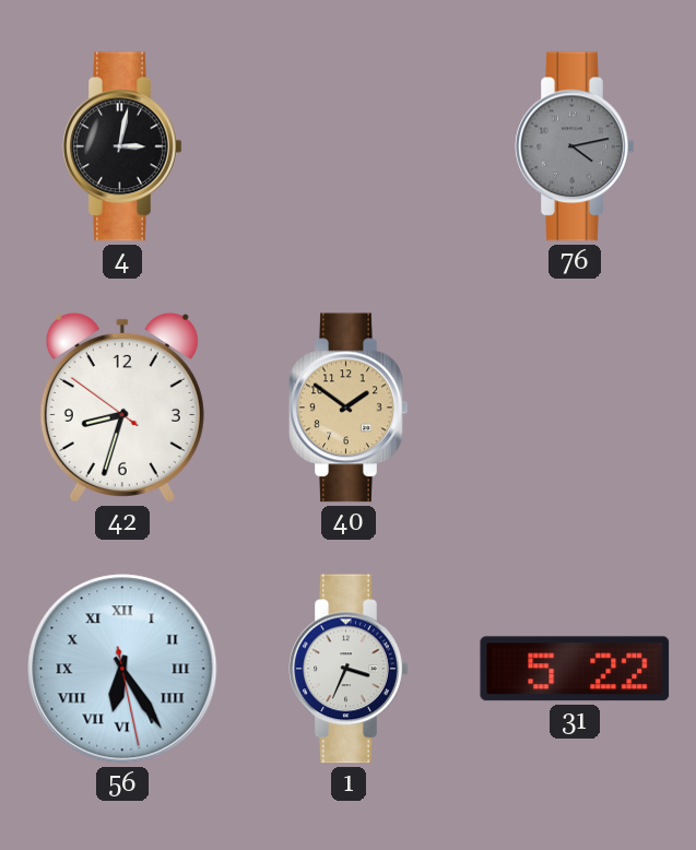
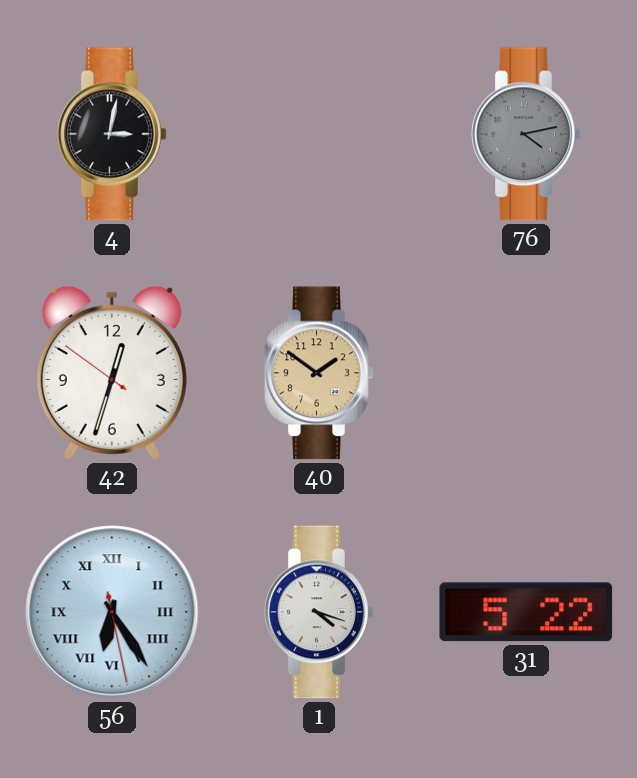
42: 8:32 -> 12:32
1: 3:34 -> 4:18
